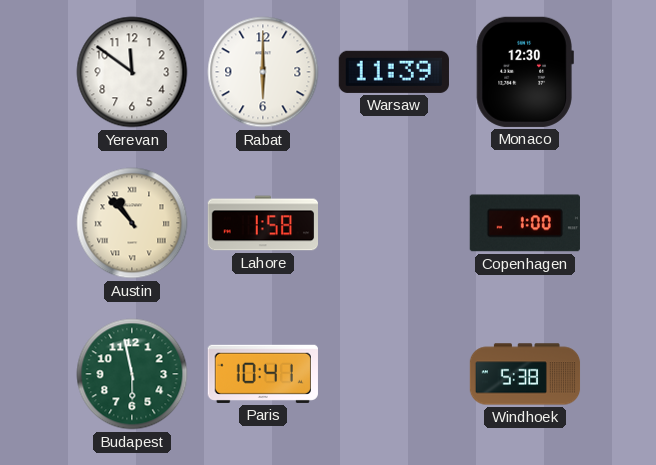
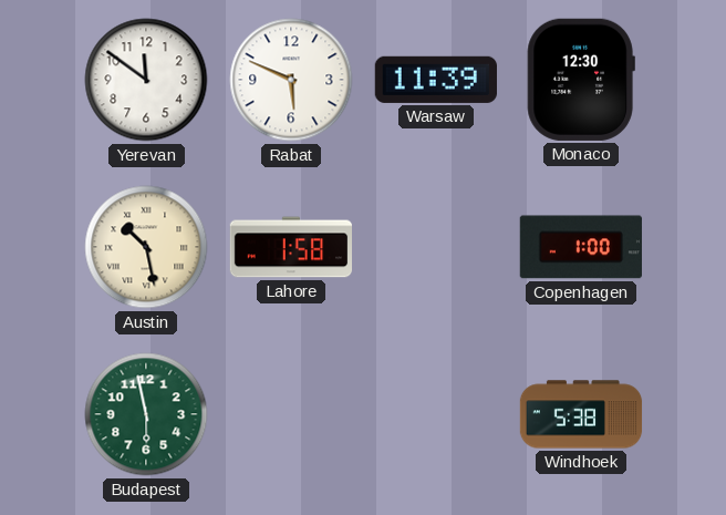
Rabat: 6:00 -> 5:49
Austin: 10:53 -> 10:28
Paris: 10:41 -> none
